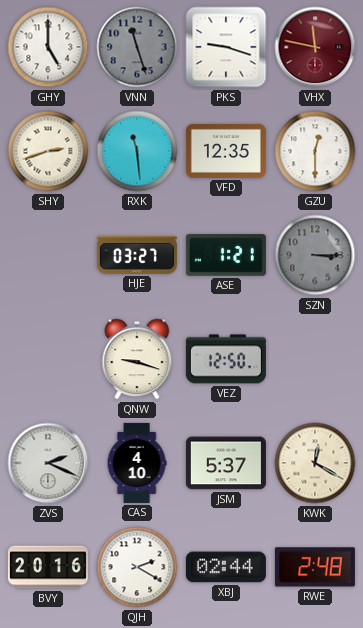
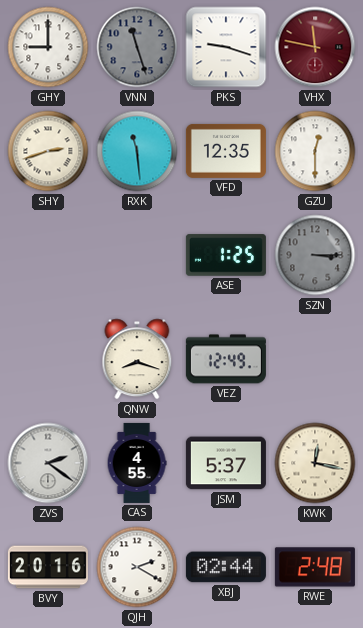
GHY: 5:00 -> 9:00
HJE: 03:27 -> none
ASE: 1:21 -> 1:25
QNW: 9:18 -> 8:18
VEZ: 12:50 -> 12:49
ZVS: 2:19 -> 2:21
CAS: 4:10 -> 4:55
KWK: 12:20 -> 12:17
